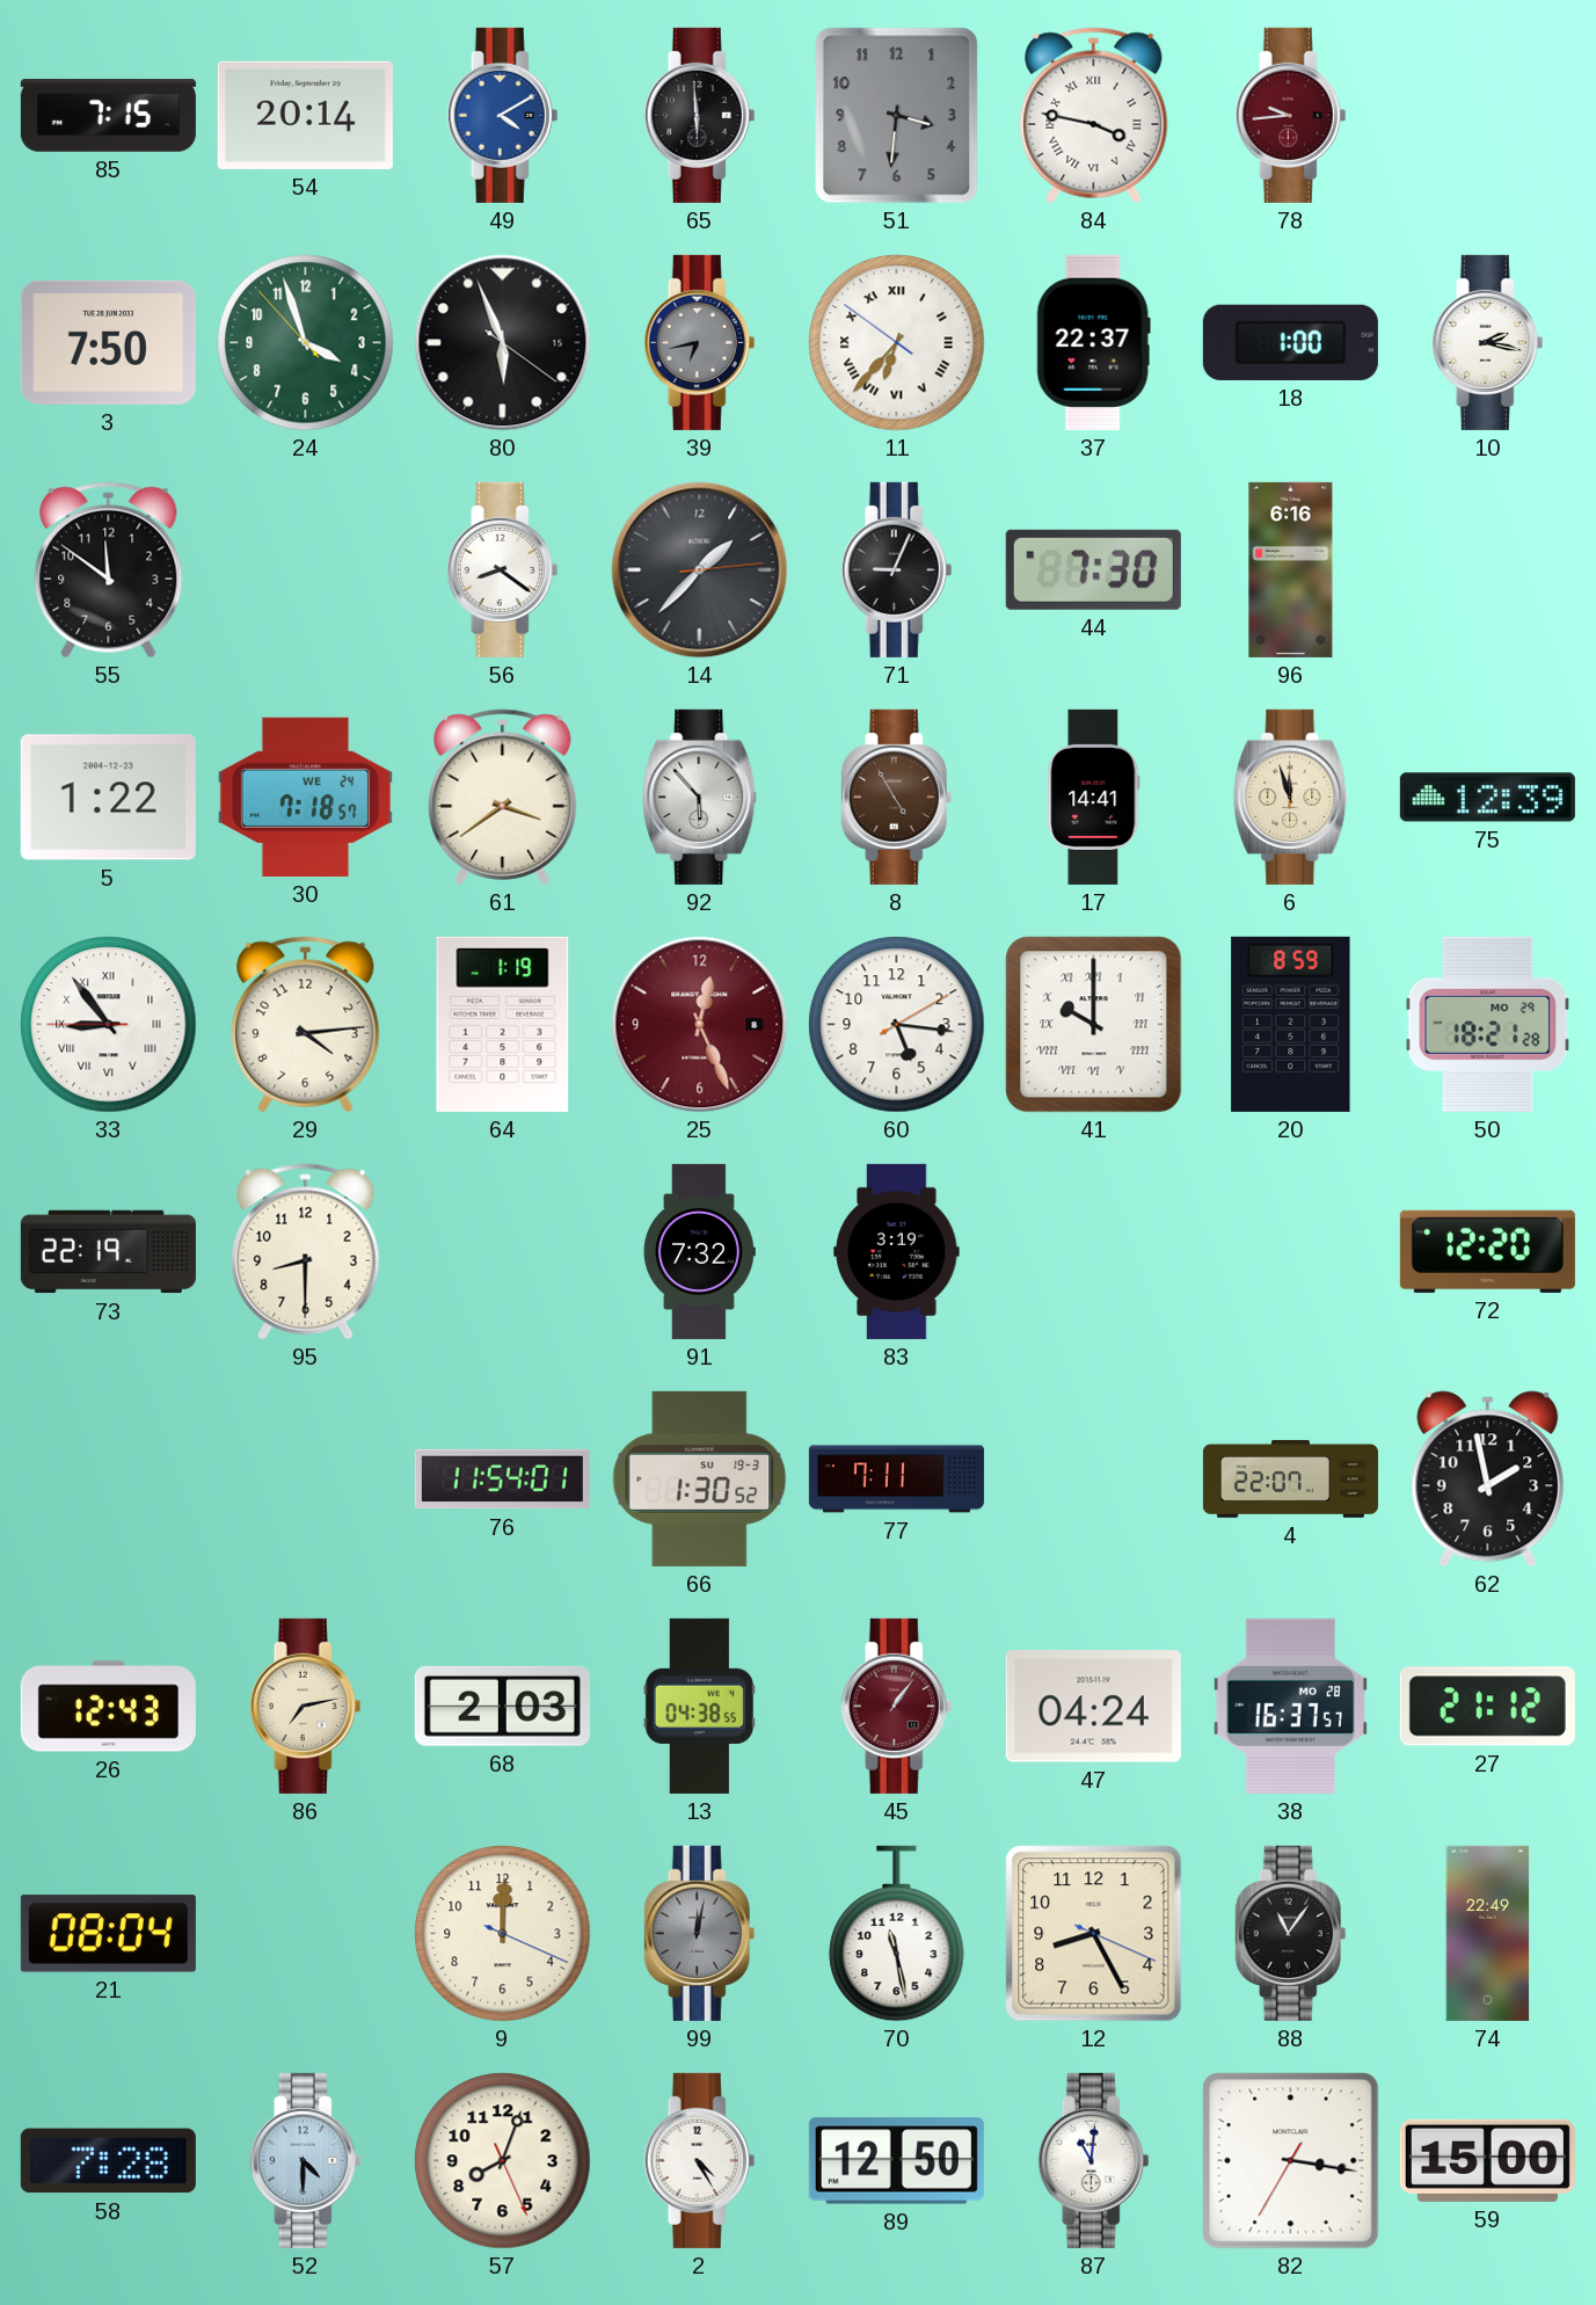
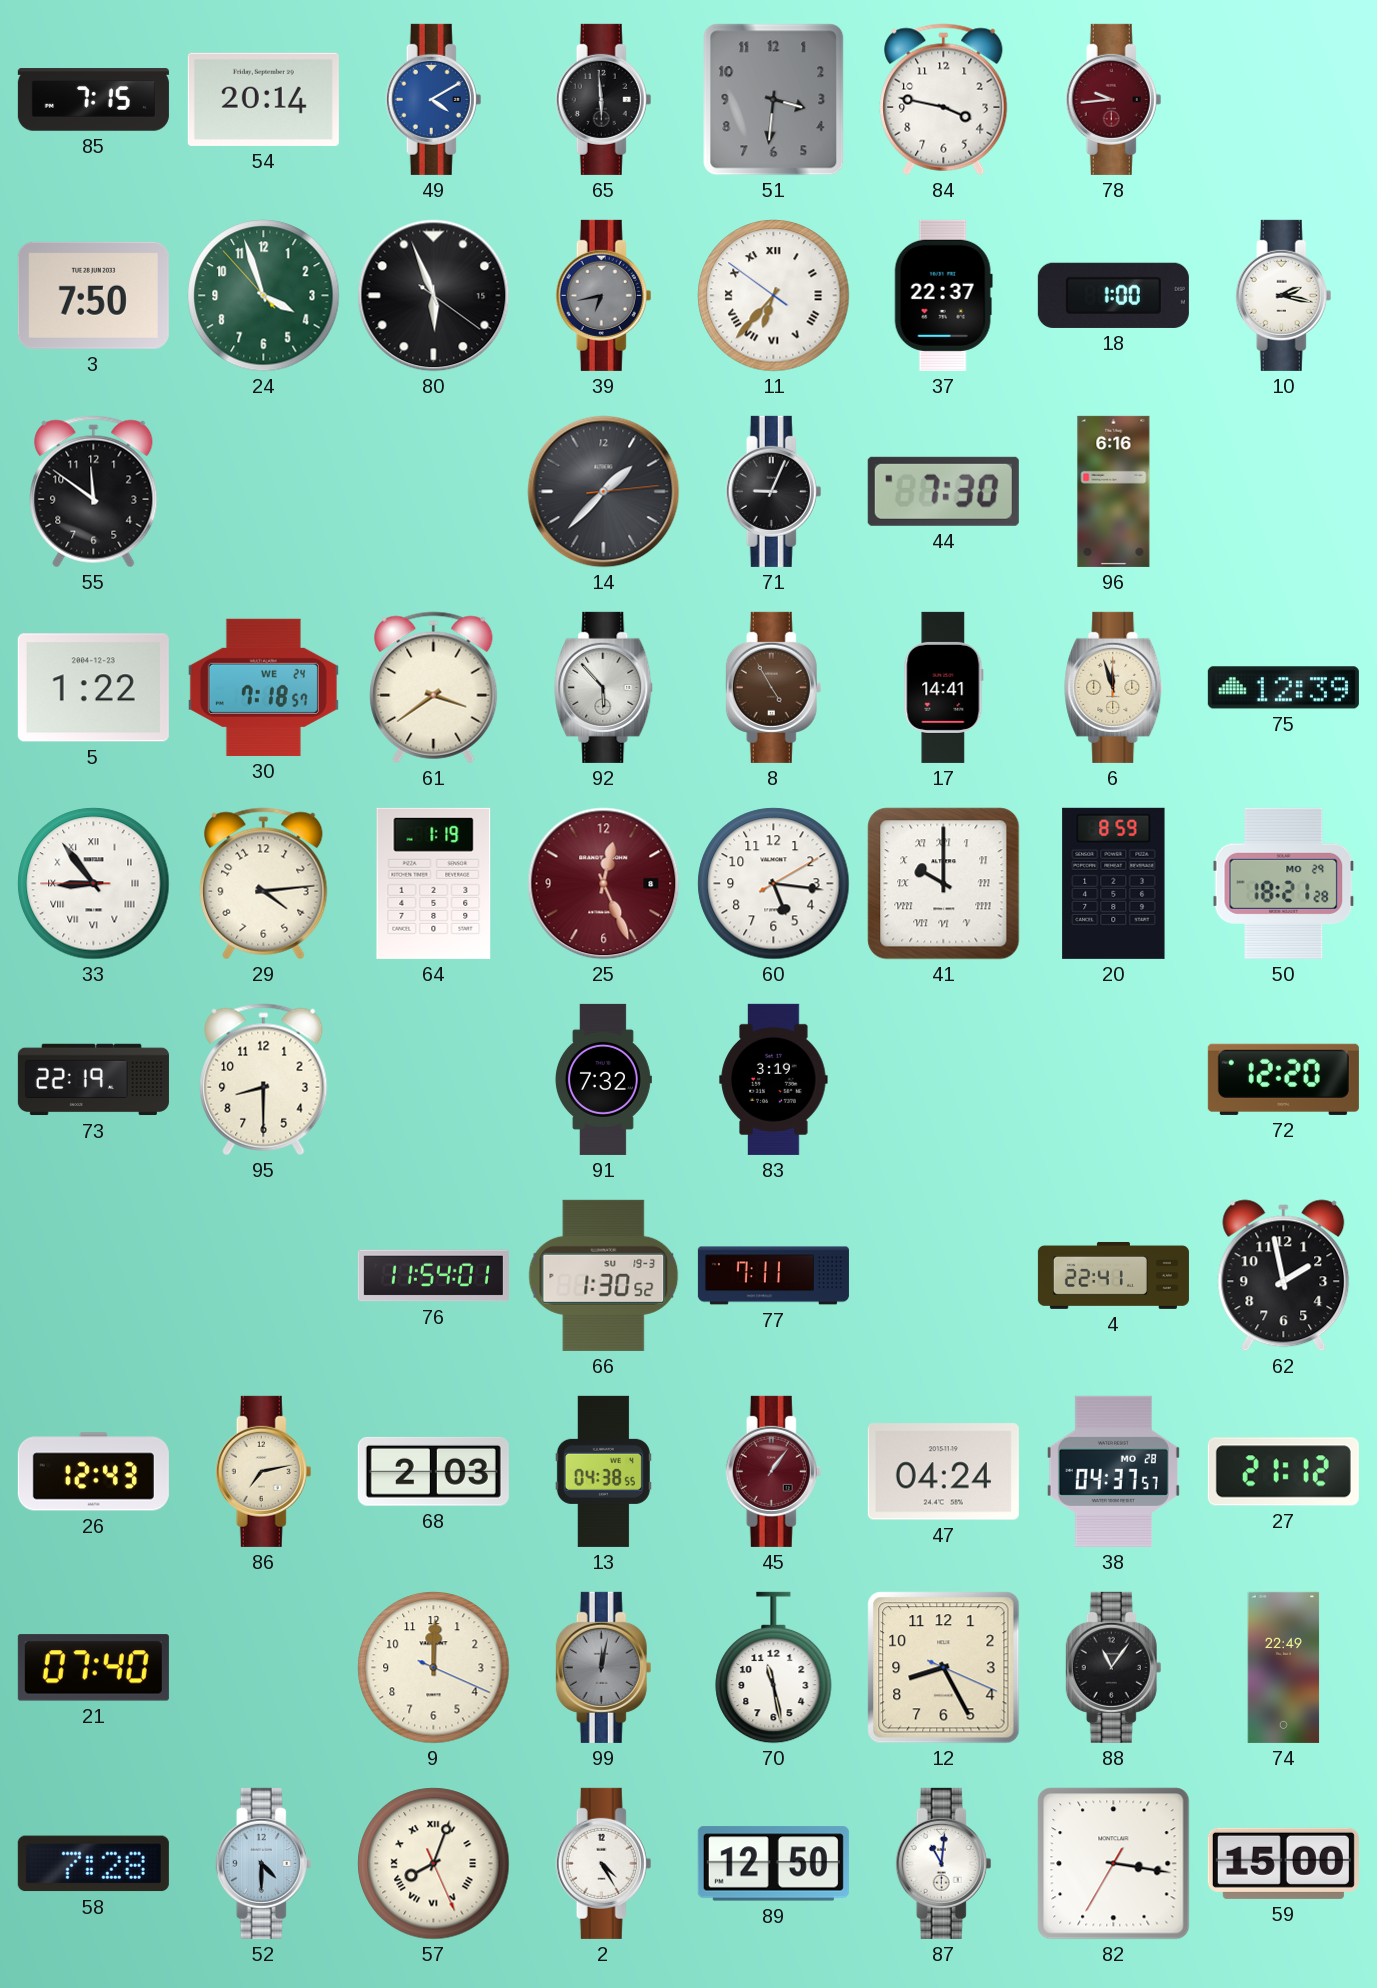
84 numerals: Roman -> Arabic
56: 8:21 -> none
4: 22:07 -> 22:41
38: 16:37 -> 04:37
21: 08:04 -> 07:40
57 numerals: Arabic -> Roman
